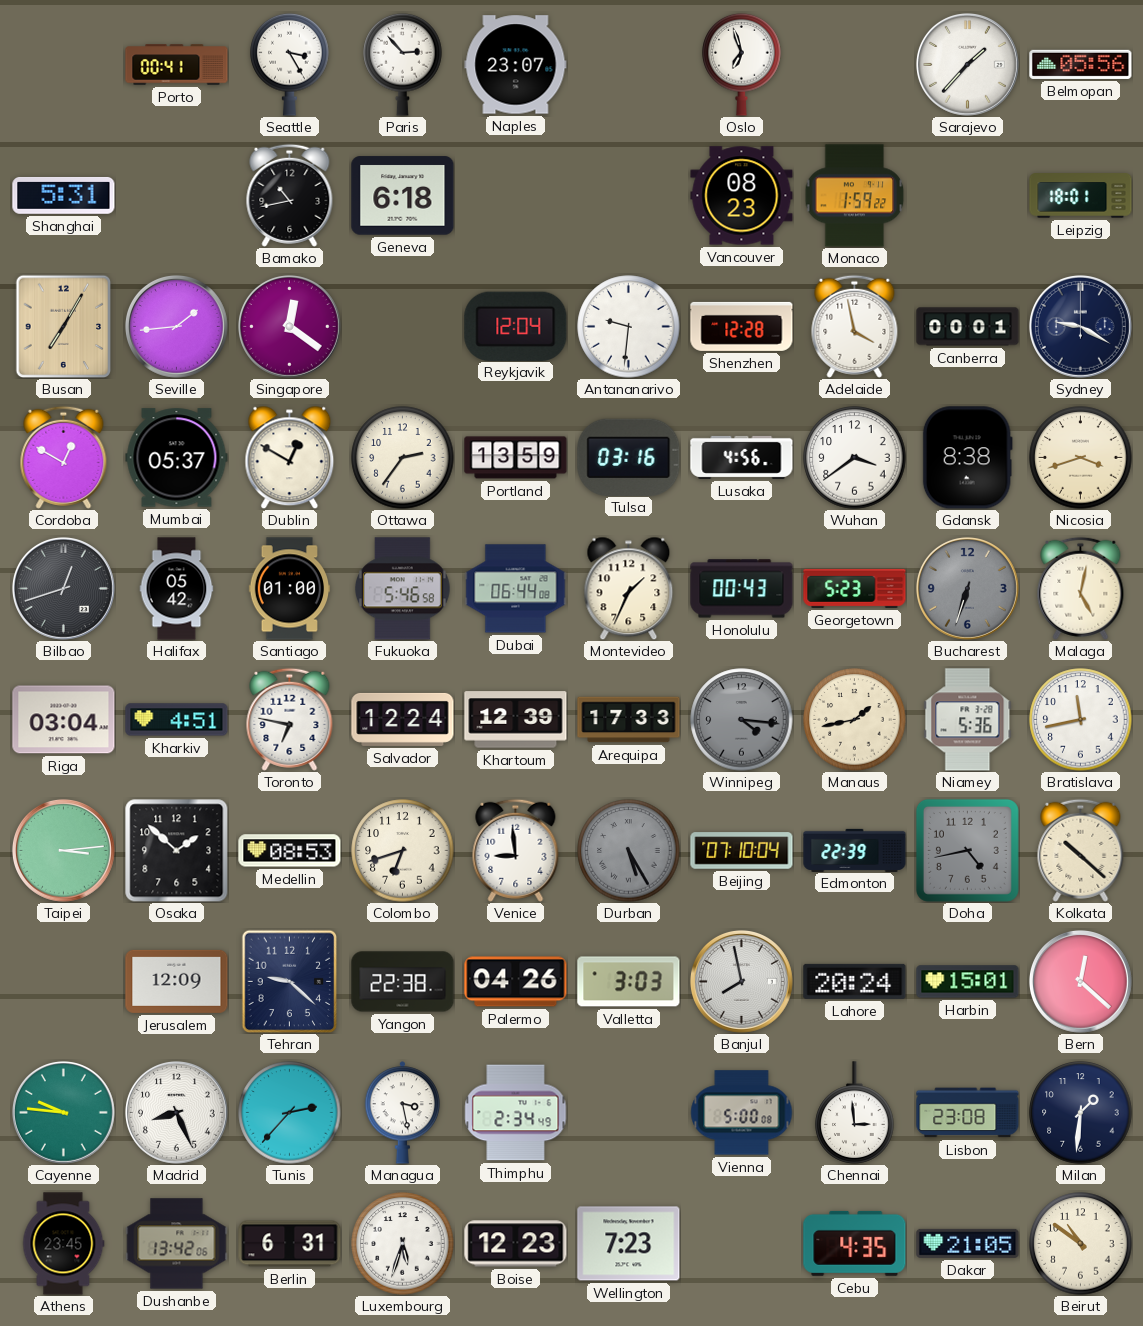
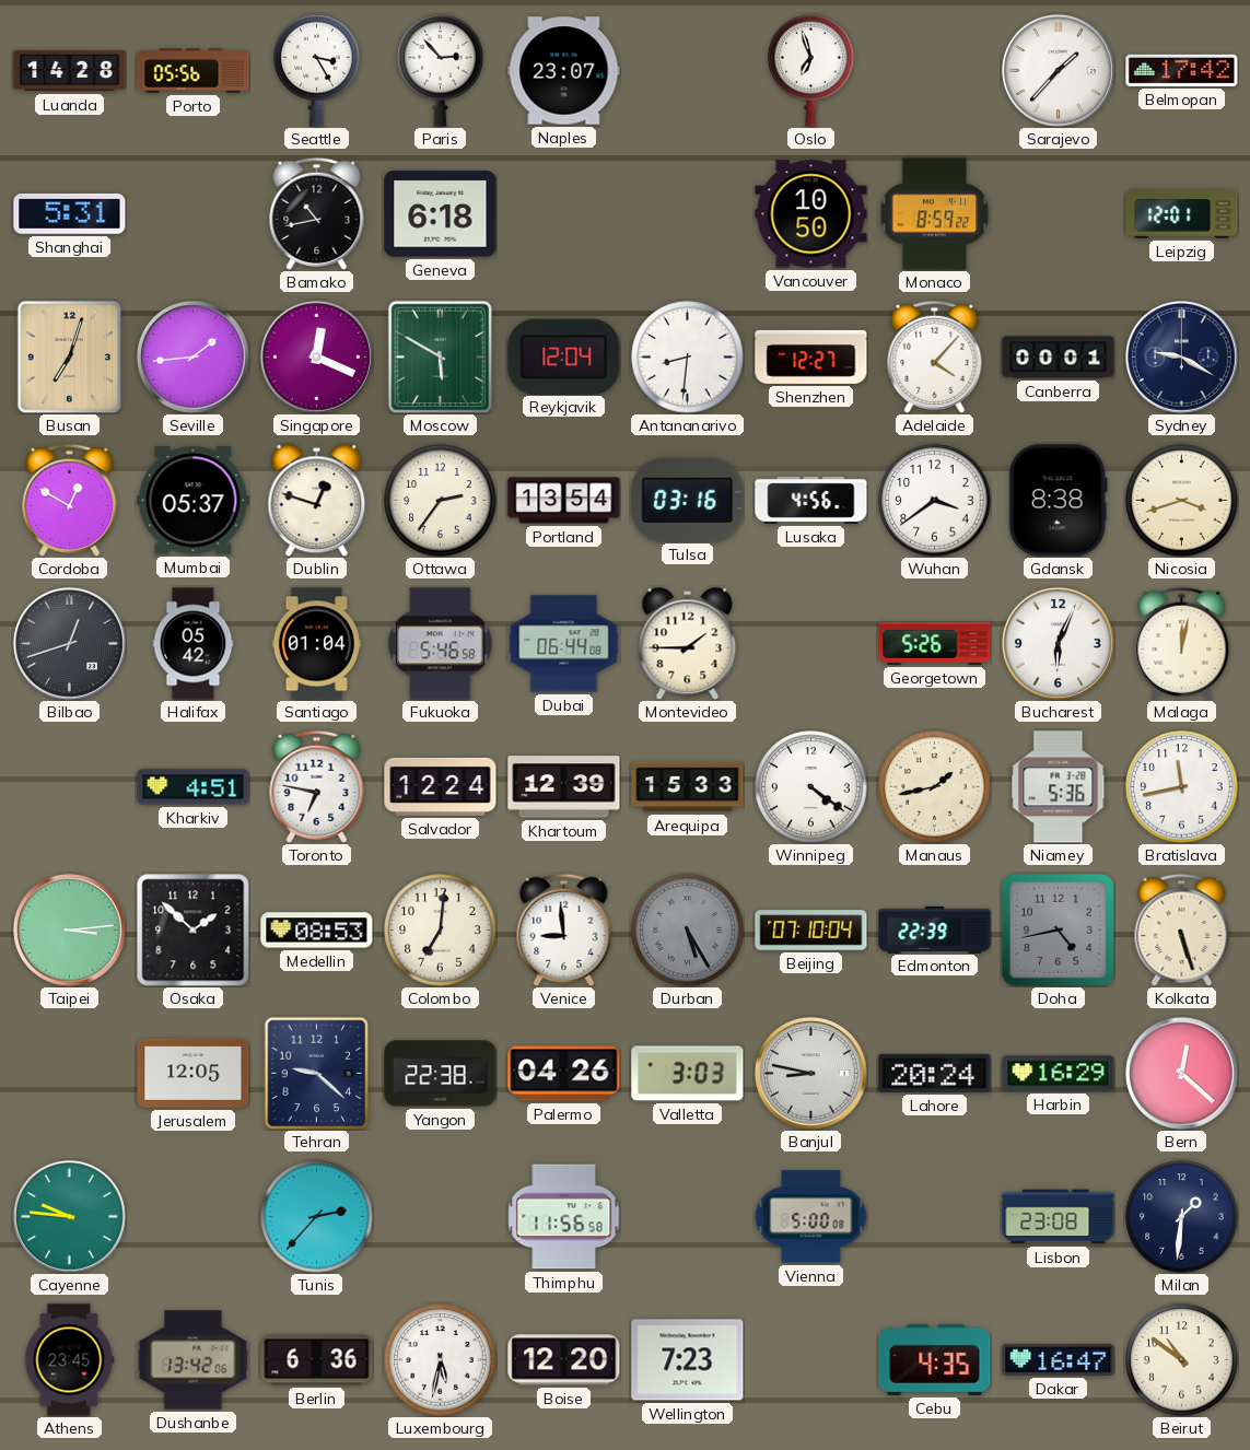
Luanda: none -> 14:28
Porto: 00:41 -> 05:56
Belmopan: 05:56 -> 17:42
Vancouver: 08:23 -> 10:50
Monaco: 1:59 -> 8:59
Leipzig: 18:01 -> 12:01
Busan: 7:05 -> 7:03
Singapore: 12:21 -> 12:19
Moscow: none -> 5:50
Antananarivo: 9:31 -> 8:31
Shenzhen: 12:28 -> 12:27
Adelaide: 3:58 -> 4:07
Dublin: 12:50 -> 12:48
Portland: 13:59 -> 13:54
Santiago: 01:00 -> 01:04
Montevideo: 1:34 -> 1:45
Honolulu: 00:43 -> none
Georgetown: 5:23 -> 5:26
Bucharest: 6:33 -> 6:04
Bucharest dial: grey -> white
Malaga: 5:02 -> 12:02
Riga: 03:04 -> none
Arequipa: 17:33 -> 15:33
Winnipeg: 4:16 -> 4:21
Winnipeg dial: grey -> white
Colombo: 6:42 -> 7:01
Kolkata: 10:22 -> 5:27
Jerusalem: 12:09 -> 12:05
Banjul: 7:58 -> 8:47
Harbin: 15:01 -> 16:29
Madrid: 8:26 -> none
Managua: 3:28 -> none
Thimphu: 2:34 -> 11:56
Chennai: 2:59 -> none
Berlin: 6:31 -> 6:36
Luxembourg: 5:33 -> 5:32
Boise: 12:23 -> 12:20
Dakar: 21:05 -> 16:47
